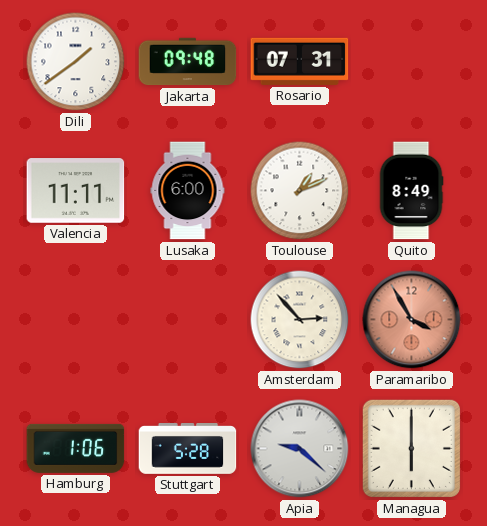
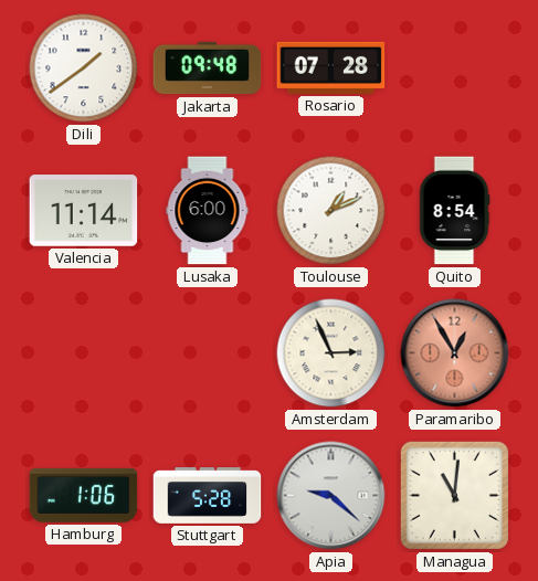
Rosario: 07:31 -> 07:28
Valencia: 11:11 -> 11:14
Quito: 8:49 -> 8:54
Amsterdam: 2:53 -> 2:56
Paramaribo: 3:55 -> 12:55
Managua: 6:00 -> 11:01
